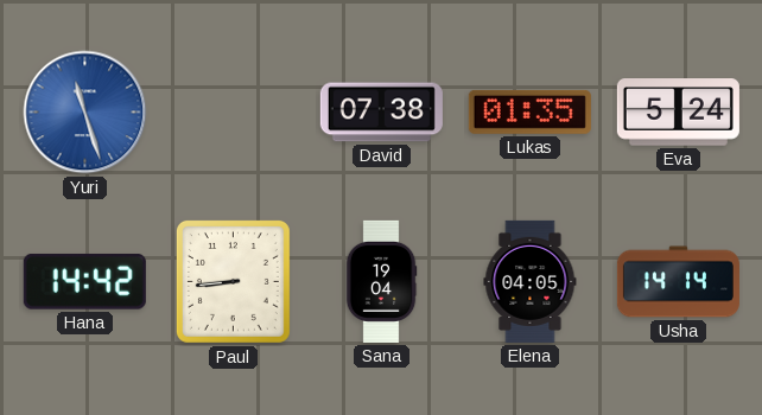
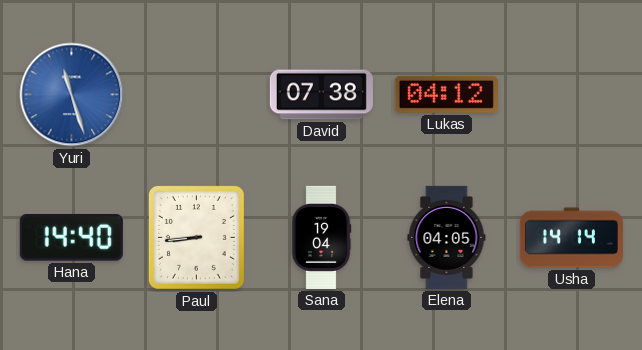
Lukas: 01:35 -> 04:12
Eva: 5:24 -> none
Hana: 14:42 -> 14:40
